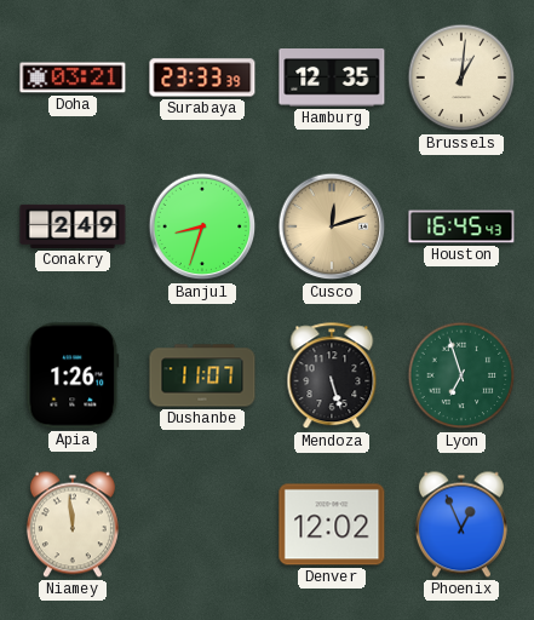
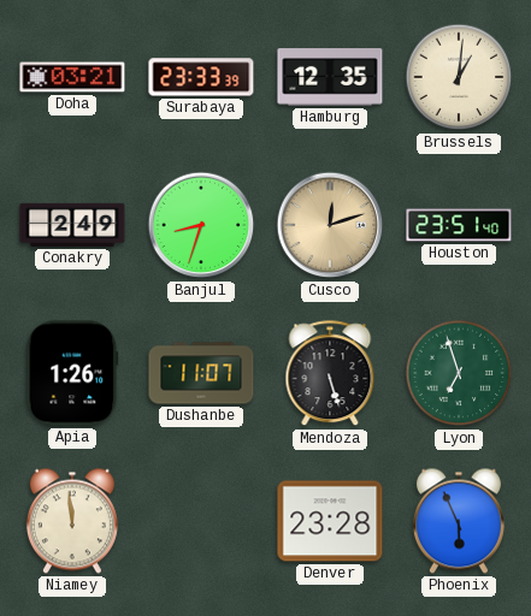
Houston: 16:45 -> 23:51
Denver: 12:02 -> 23:28
Phoenix: 12:56 -> 5:56
